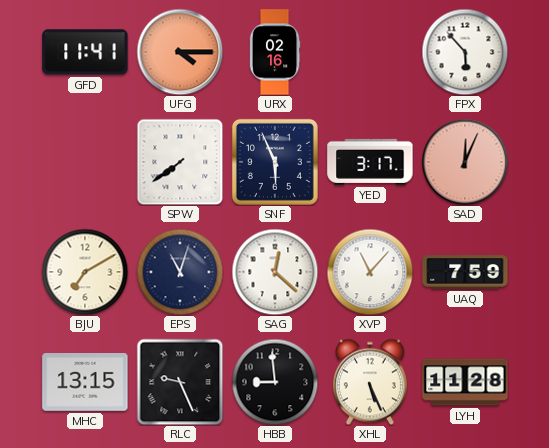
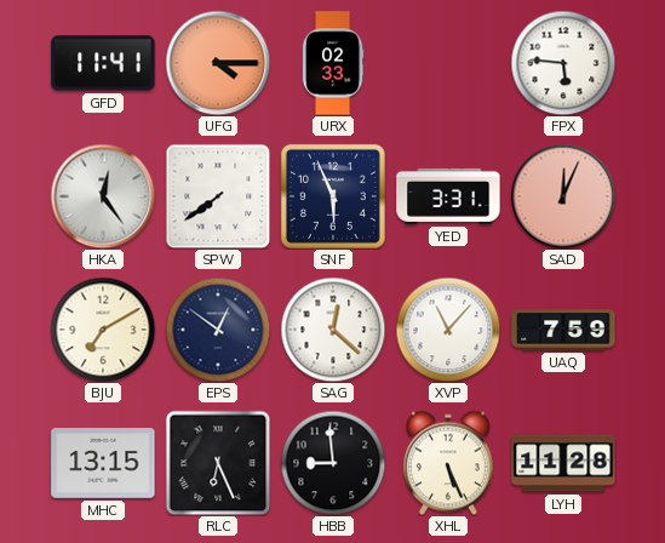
URX: 02:16 -> 02:33
FPX: 5:53 -> 5:46
HKA: none -> 12:24
YED: 3:17 -> 3:31
EPS: 11:03 -> 12:51
RLC: 9:26 -> 6:26
